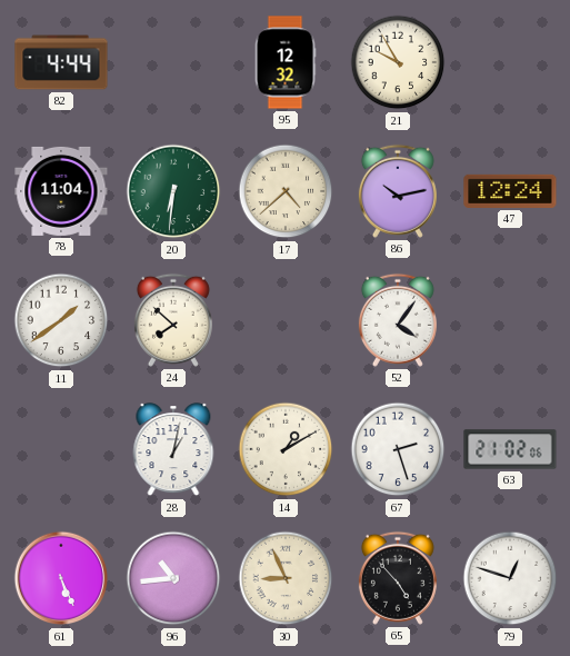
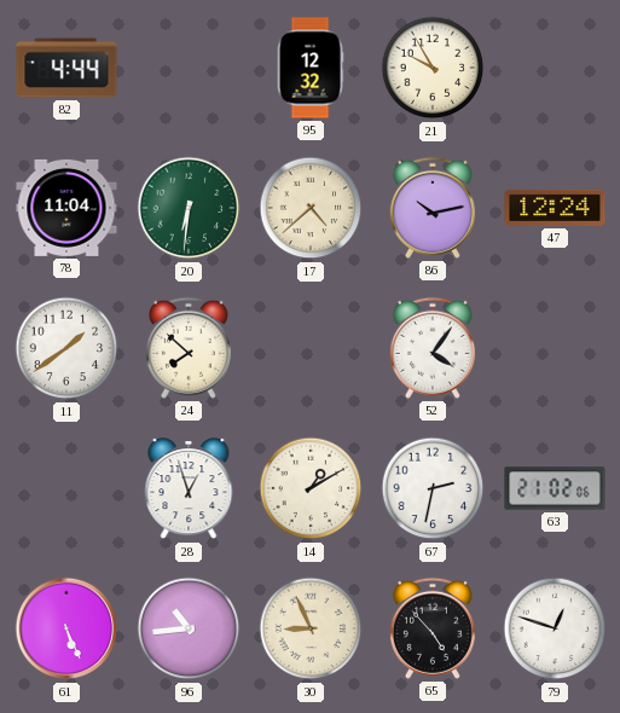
28: 1:02 -> 12:57
67: 2:27 -> 2:32
